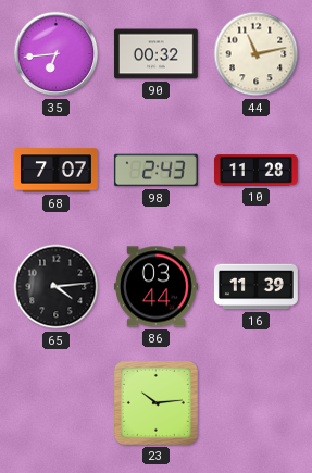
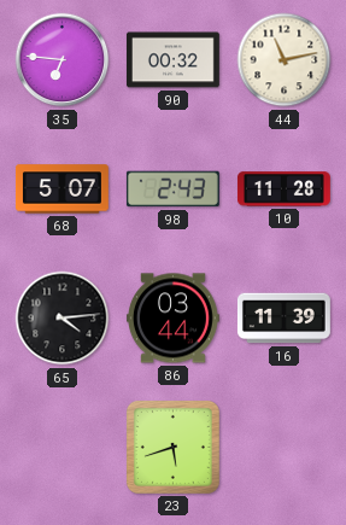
35: 6:44 -> 6:46
68: 7:07 -> 5:07
23: 10:14 -> 5:42
